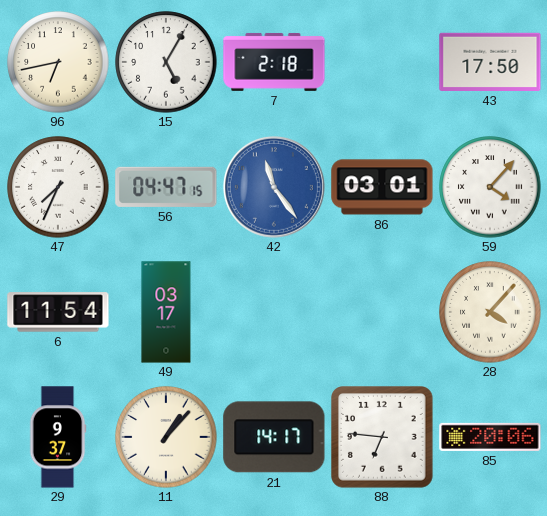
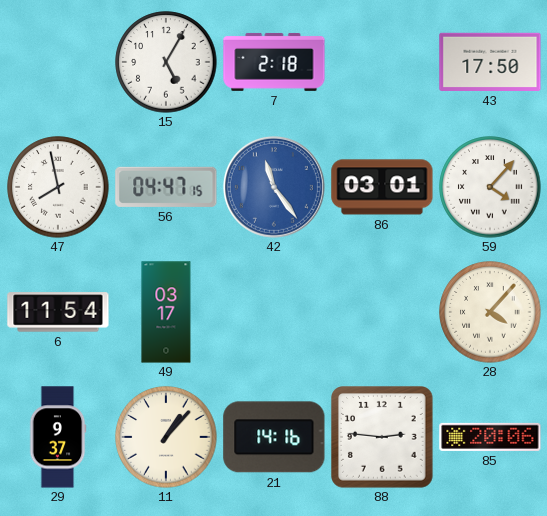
96: 6:43 -> none
47: 7:34 -> 7:58
21: 14:17 -> 14:16
88: 6:46 -> 2:46
